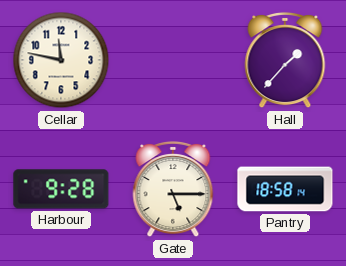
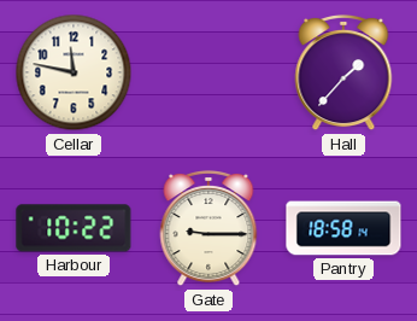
Harbour: 9:28 -> 10:22
Gate: 5:15 -> 9:15
